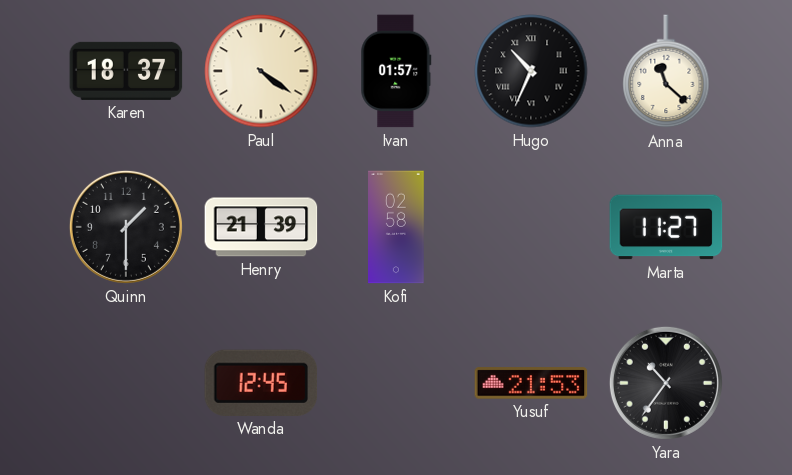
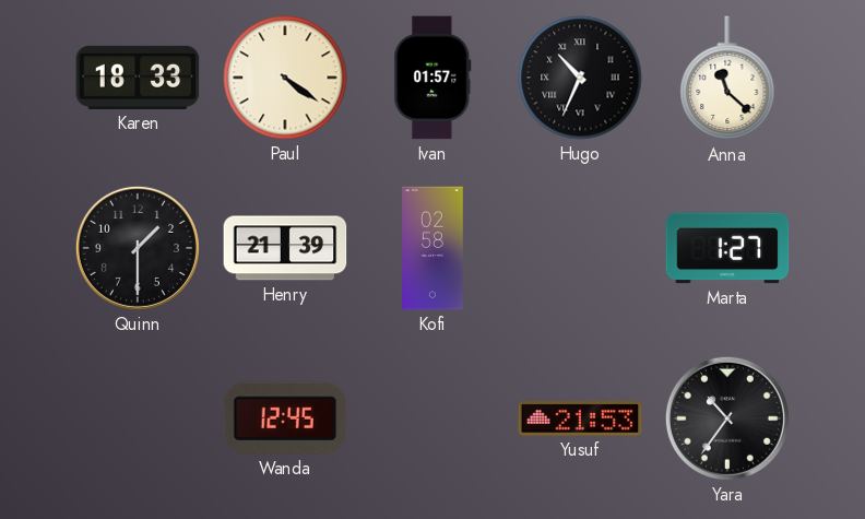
Karen: 18:37 -> 18:33
Marta: 11:27 -> 1:27
